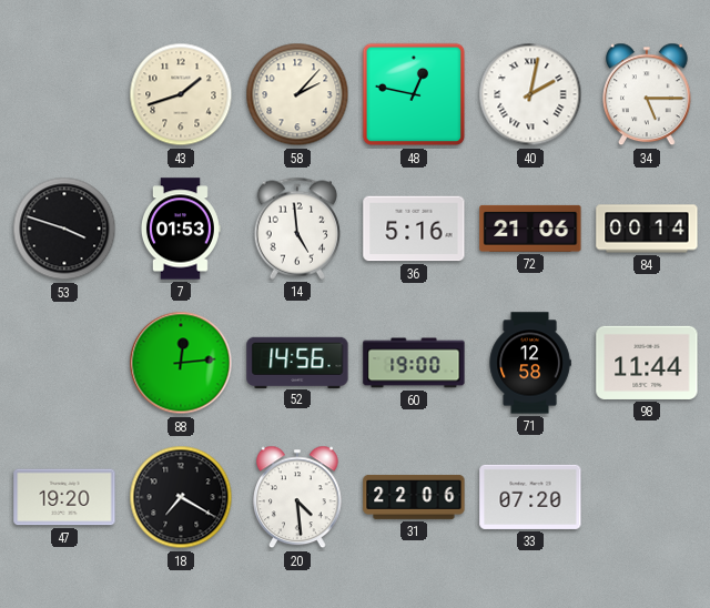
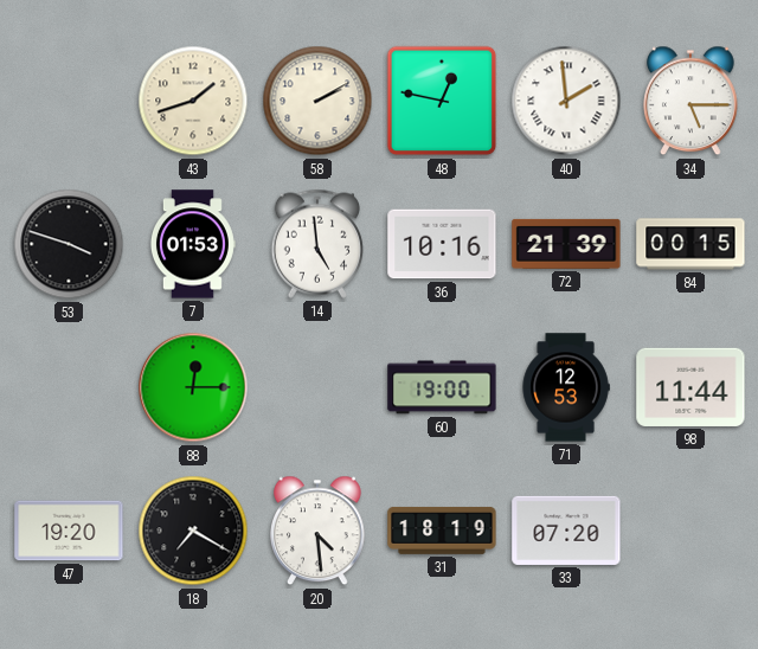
58: 2:07 -> 2:10
40: 2:02 -> 1:59
36: 5:16 -> 10:16
72: 21:06 -> 21:39
84: 00:14 -> 00:15
88: 12:14 -> 12:15
52: 14:56 -> none
71: 12:58 -> 12:53
31: 22:06 -> 18:19
